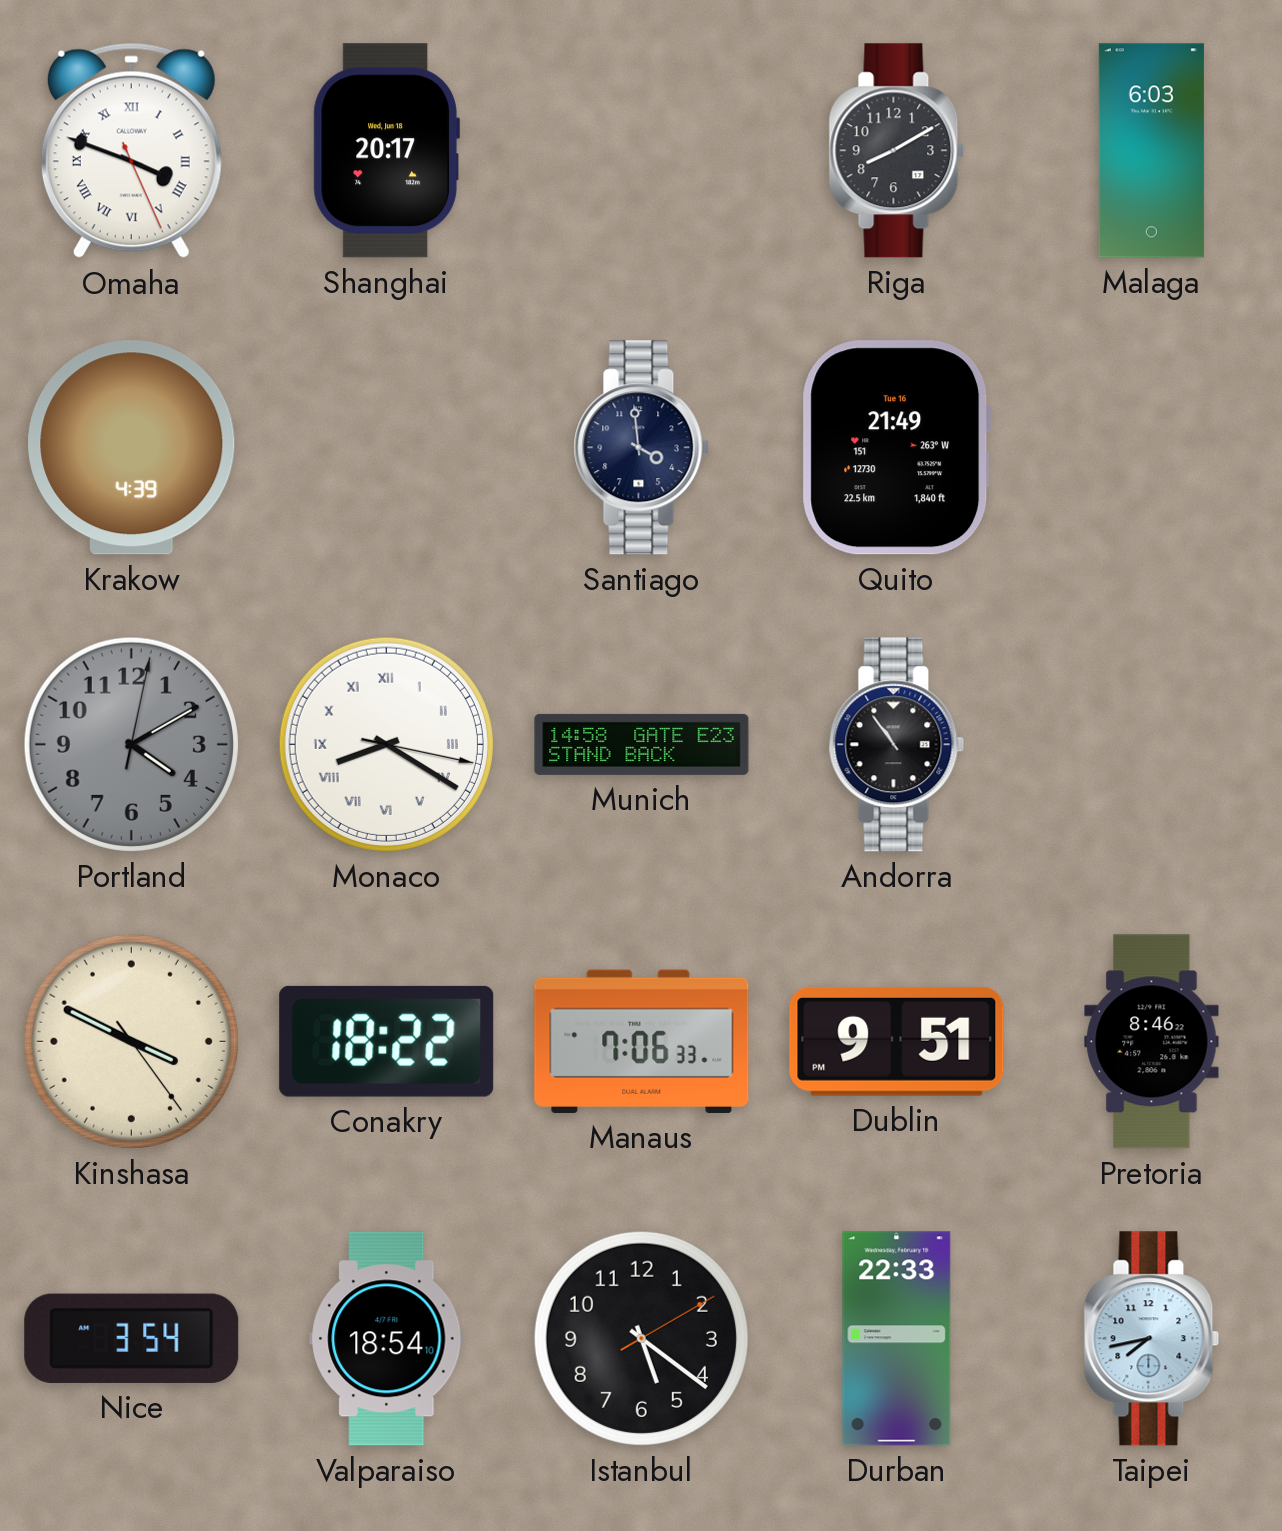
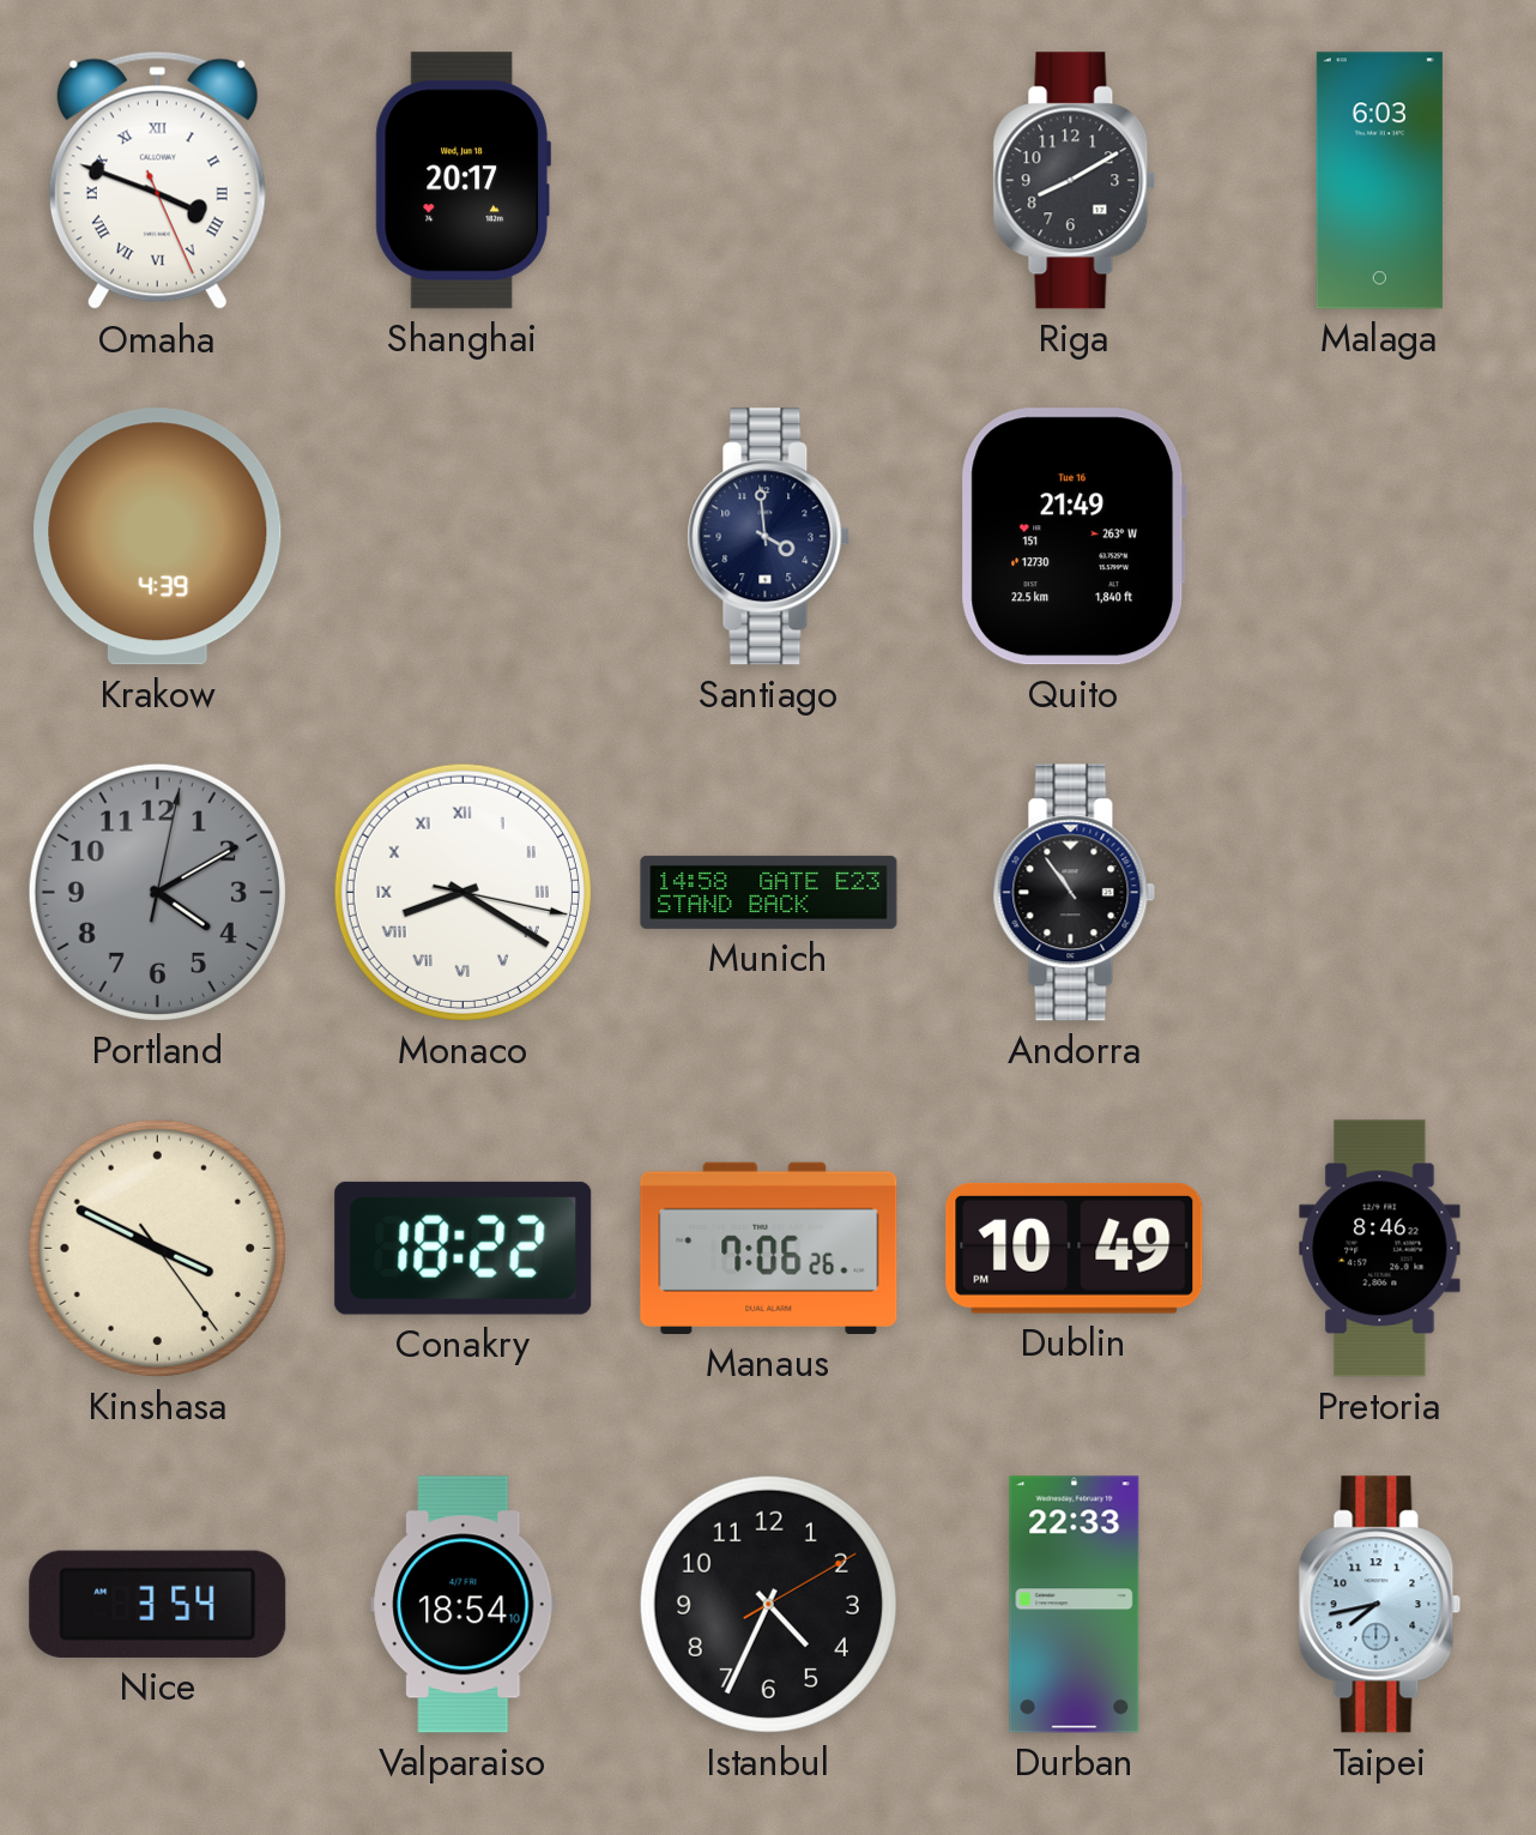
Manaus: 7:06:33 -> 7:06:26
Dublin: 9:51 -> 10:49
Istanbul: 5:21 -> 4:34
